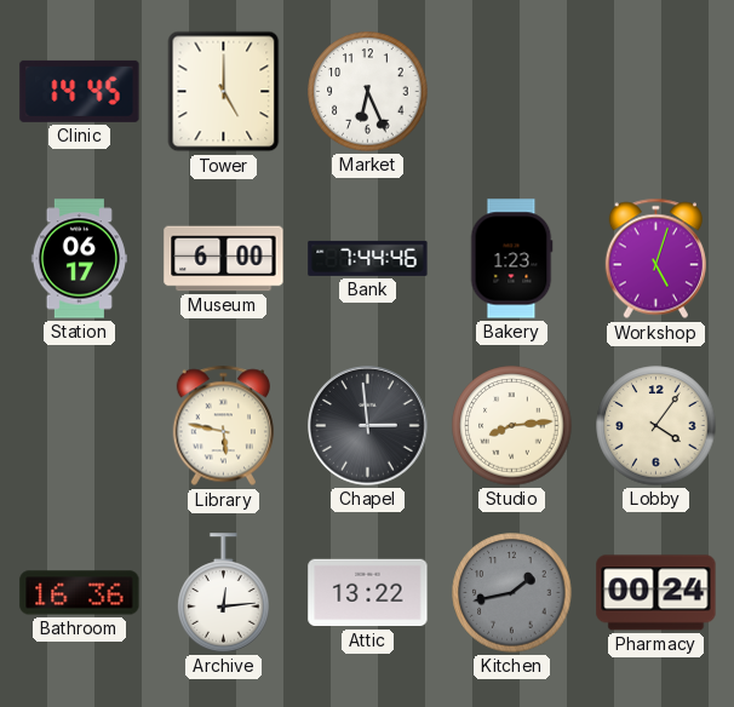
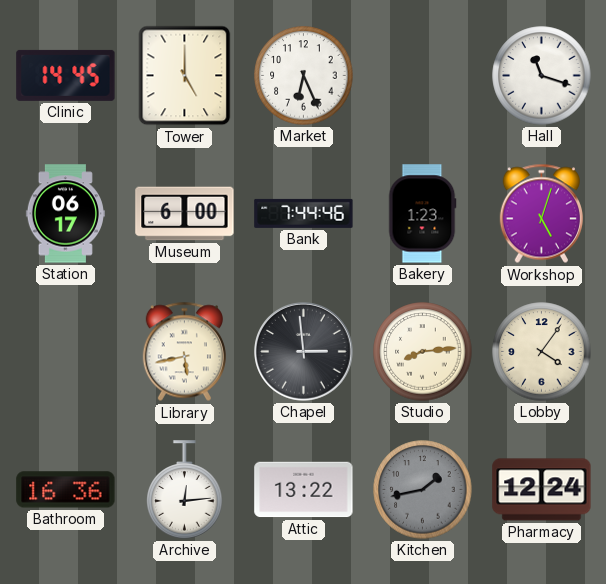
Hall: none -> 11:18
Library: 5:47 -> 5:43
Pharmacy: 00:24 -> 12:24
